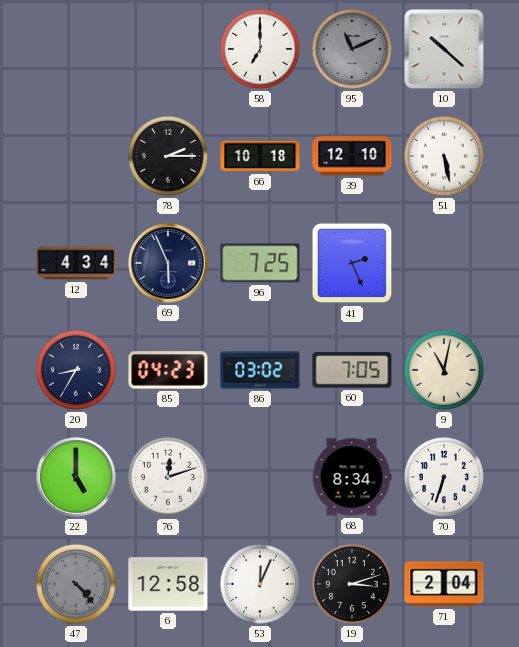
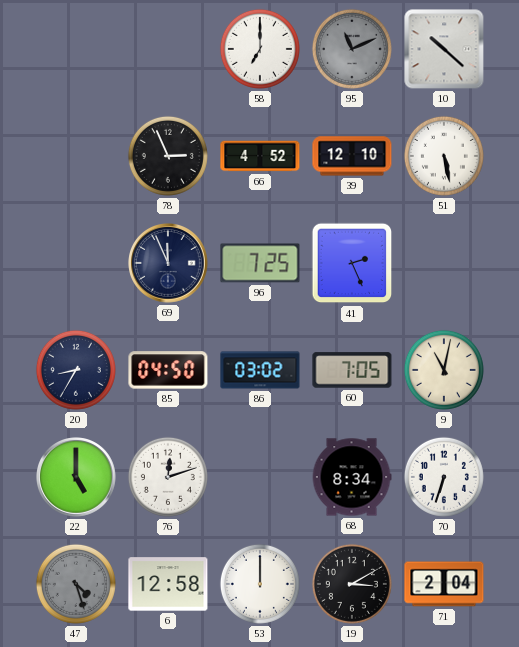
78: 2:15 -> 2:56
66: 10:18 -> 4:52
12: 4:34 -> none
69: 5:56 -> 11:56
85: 04:23 -> 04:50
47: 4:23 -> 4:27
53: 12:04 -> 12:00
19: 3:12 -> 3:10
